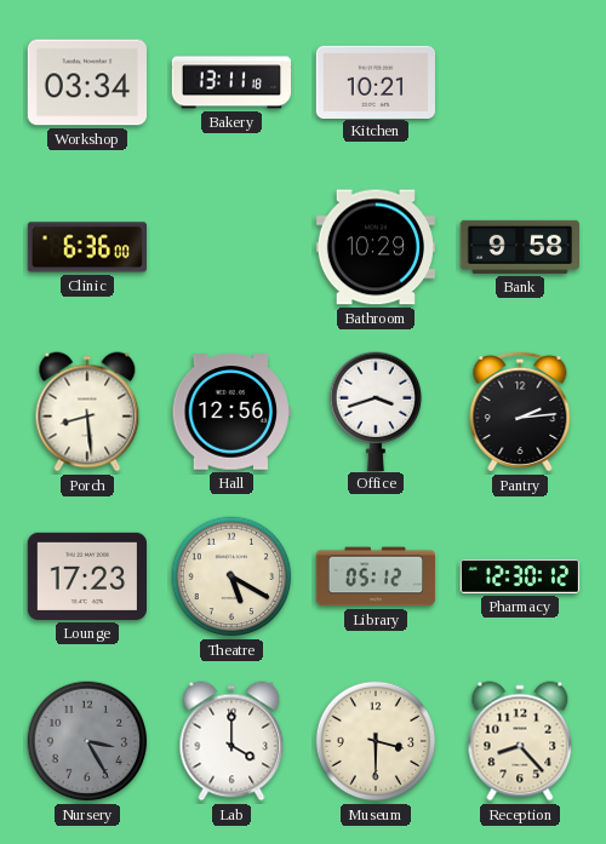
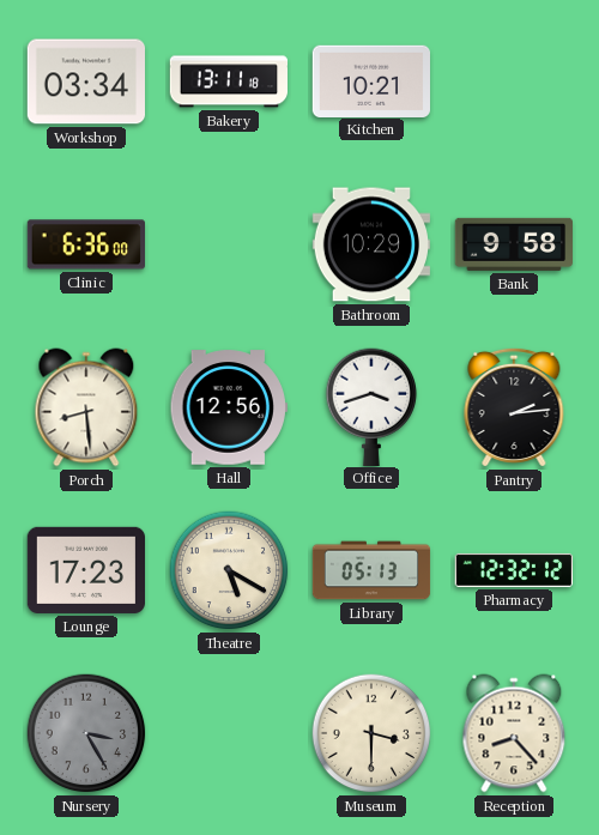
Library: 05:12 -> 05:13
Pharmacy: 12:30 -> 12:32
Lab: 4:00 -> none
